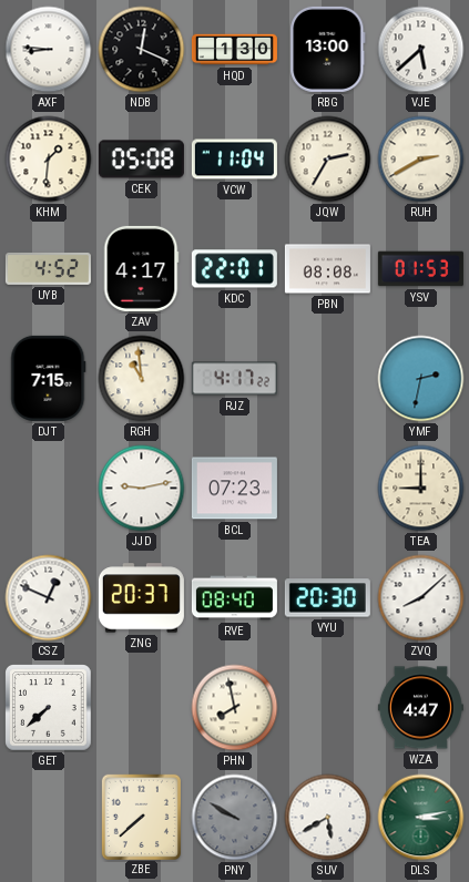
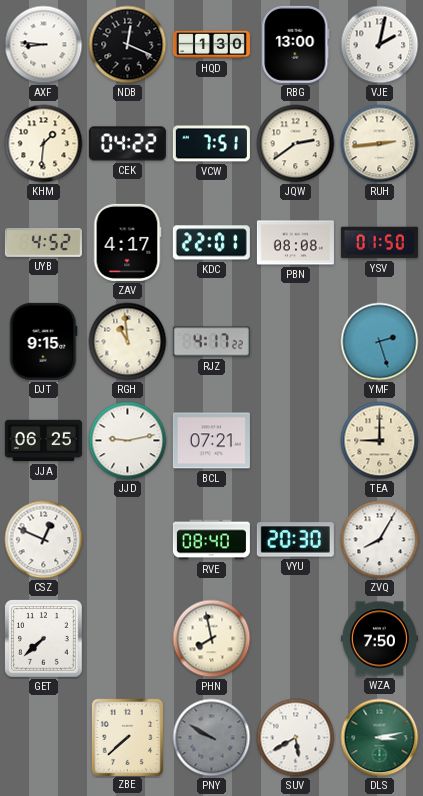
VJE: 5:38 -> 2:02
CEK: 05:08 -> 04:22
VCW: 11:04 -> 7:51
JQW: 2:35 -> 2:39
RUH: 2:40 -> 2:44
YSV: 01:53 -> 01:50
DJT: 7:15 -> 9:15
YMF: 2:32 -> 2:27
JJA: none -> 06:25
BCL: 07:23 -> 07:21
ZNG: 20:37 -> none
ZVQ: 8:08 -> 8:05
WZA: 4:47 -> 7:50
